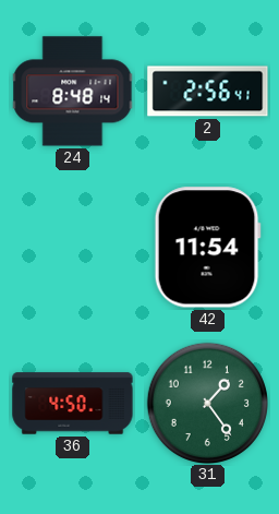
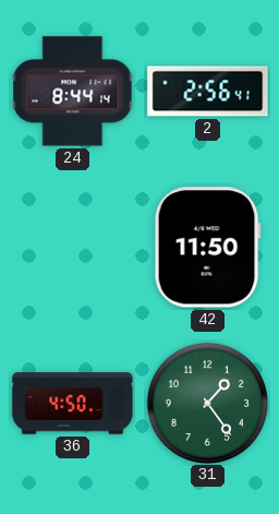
24: 8:48 -> 8:44
42: 11:54 -> 11:50
